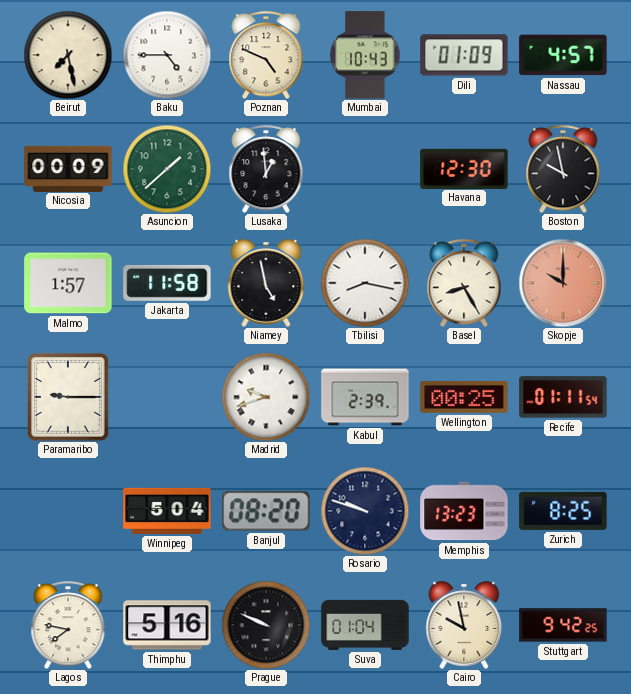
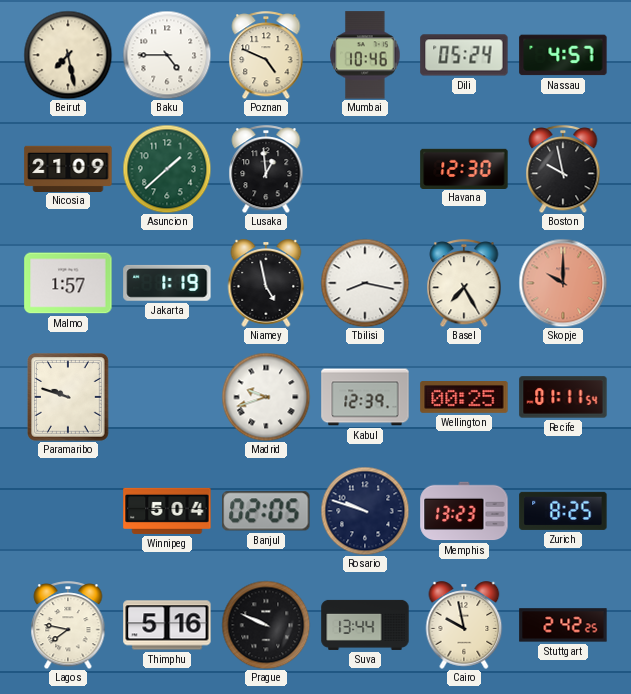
Mumbai: 10:43 -> 10:46
Dili: 01:09 -> 05:24
Nicosia: 00:09 -> 21:09
Jakarta: 11:58 -> 1:19
Basel: 8:25 -> 7:25
Paramaribo: 9:15 -> 9:48
Kabul: 2:39 -> 12:39
Banjul: 08:20 -> 02:05
Suva: 01:04 -> 13:44
Stuttgart: 9:42 -> 2:42
